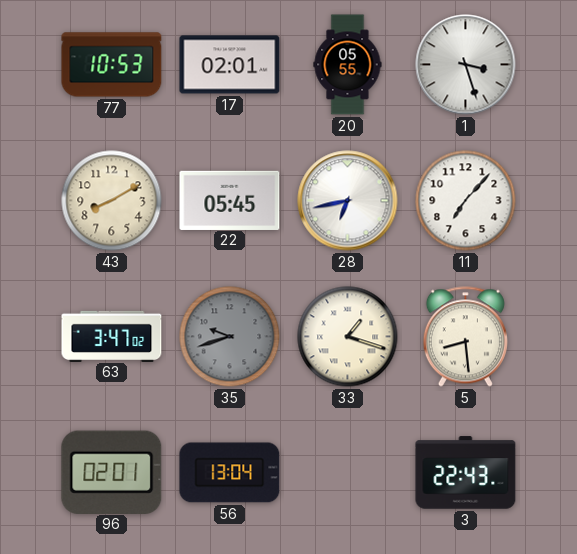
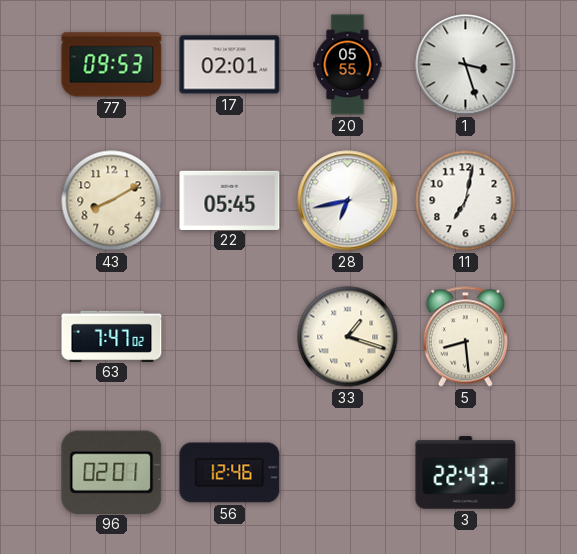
77: 10:53 -> 09:53
11: 7:07 -> 7:02
63: 3:47 -> 7:47
35: 9:42 -> none
56: 13:04 -> 12:46
